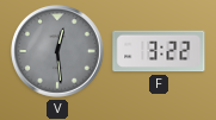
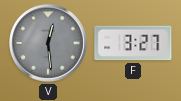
F: 3:22 -> 3:27
